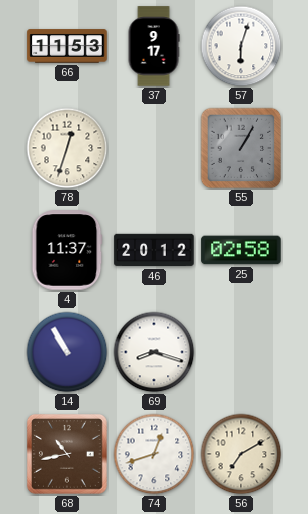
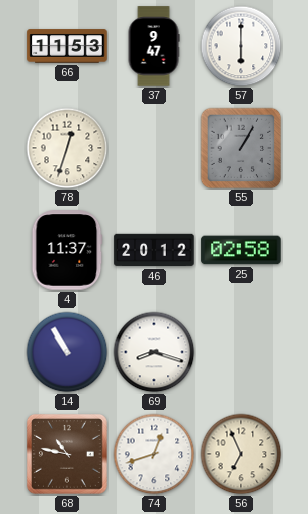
37: 9:17 -> 9:47
57: 6:03 -> 6:00
68: 10:43 -> 10:47
56: 7:10 -> 6:56
